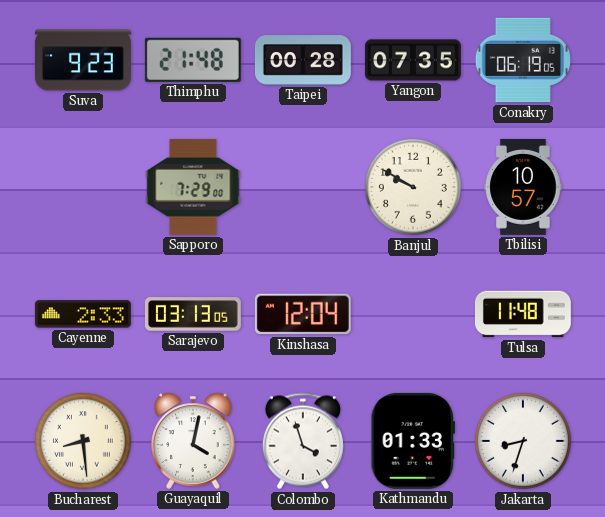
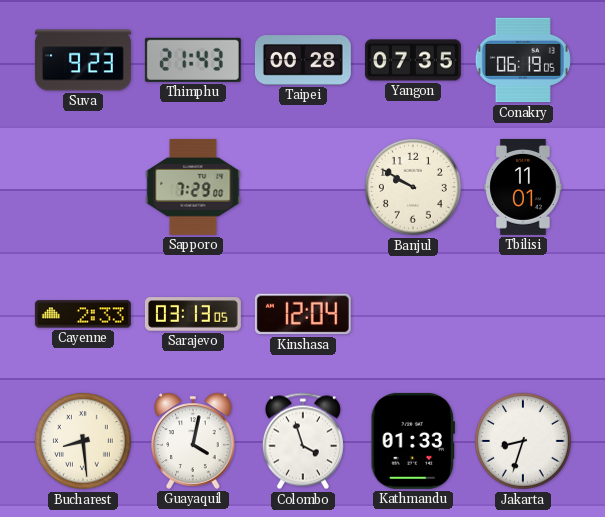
Thimphu: 21:48 -> 21:43
Tbilisi: 10:57 -> 11:01
Tulsa: 11:48 -> none
